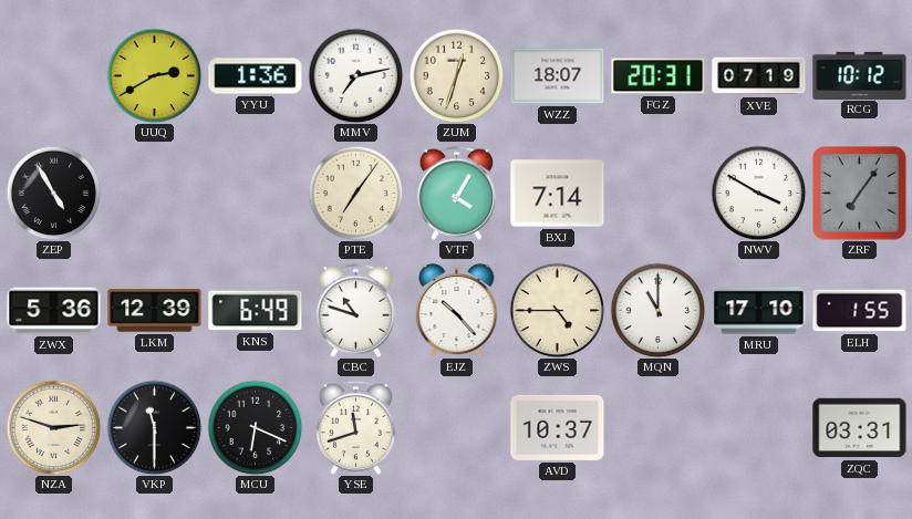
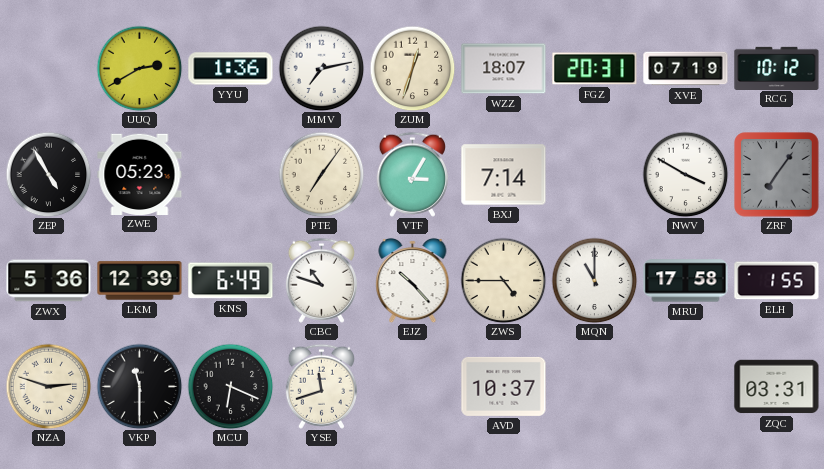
ZWE: none -> 05:23
VTF: 4:05 -> 3:05
MRU: 17:10 -> 17:58
